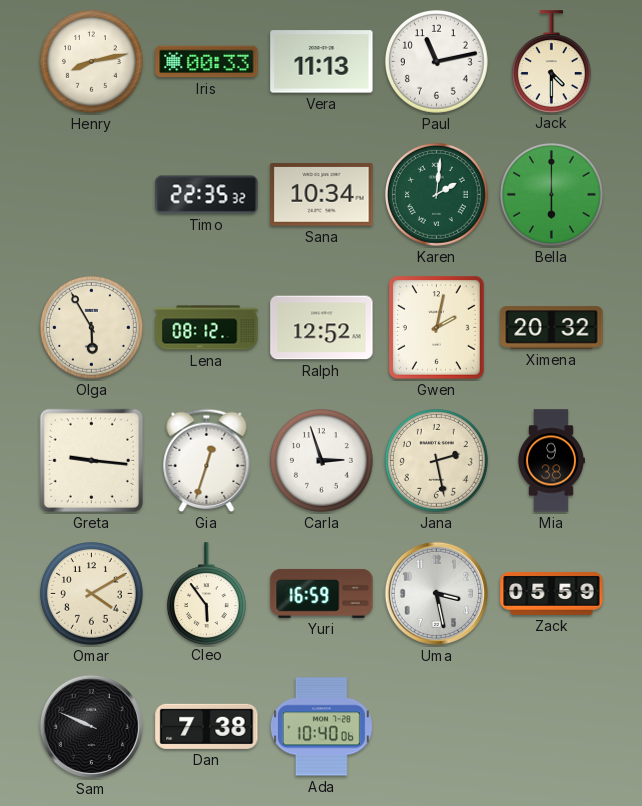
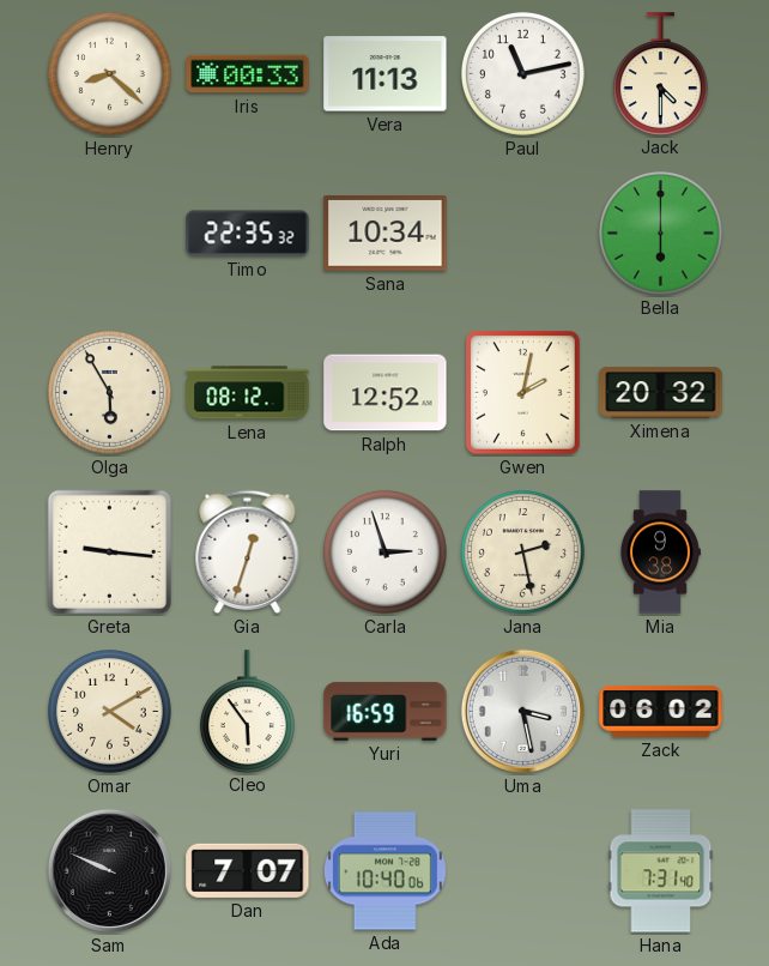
Henry: 8:13 -> 8:22
Karen: 2:01 -> none
Zack: 05:59 -> 06:02
Dan: 7:38 -> 7:07
Hana: none -> 7:31
